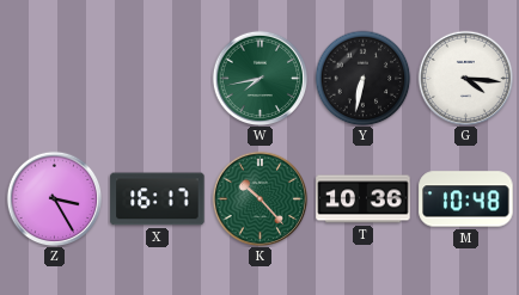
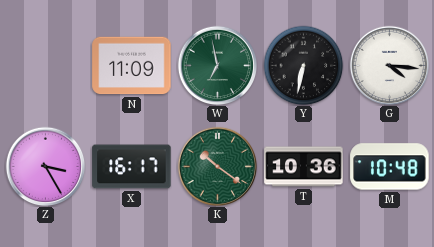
N: none -> 11:09
W: 7:43 -> 6:58
K: 10:23 -> 10:21
